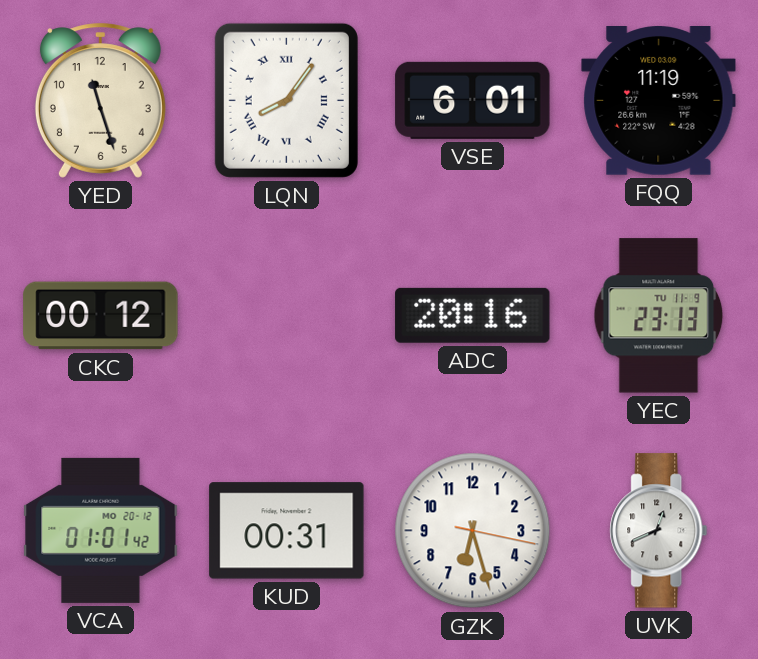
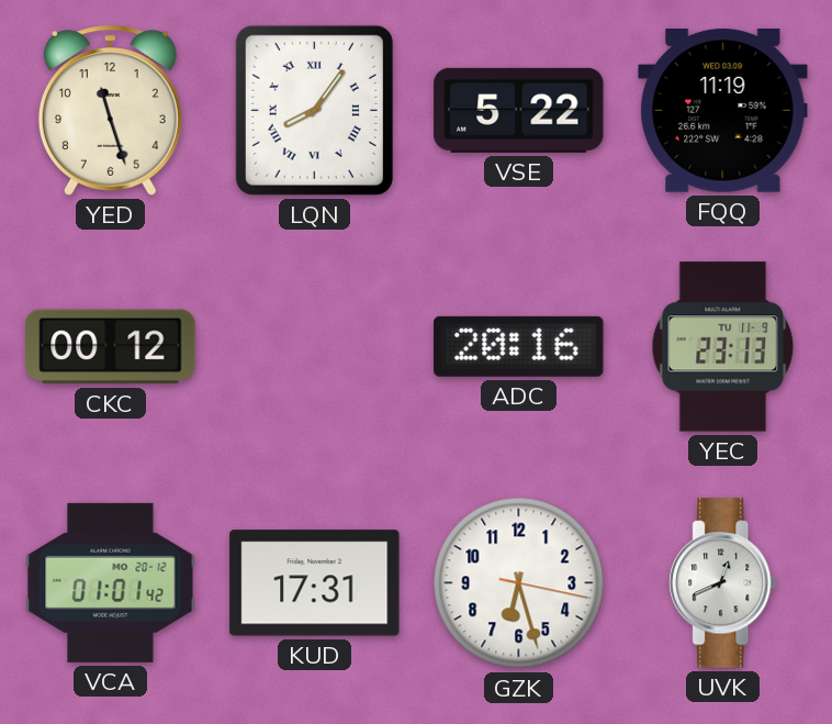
VSE: 6:01 -> 5:22
KUD: 00:31 -> 17:31
